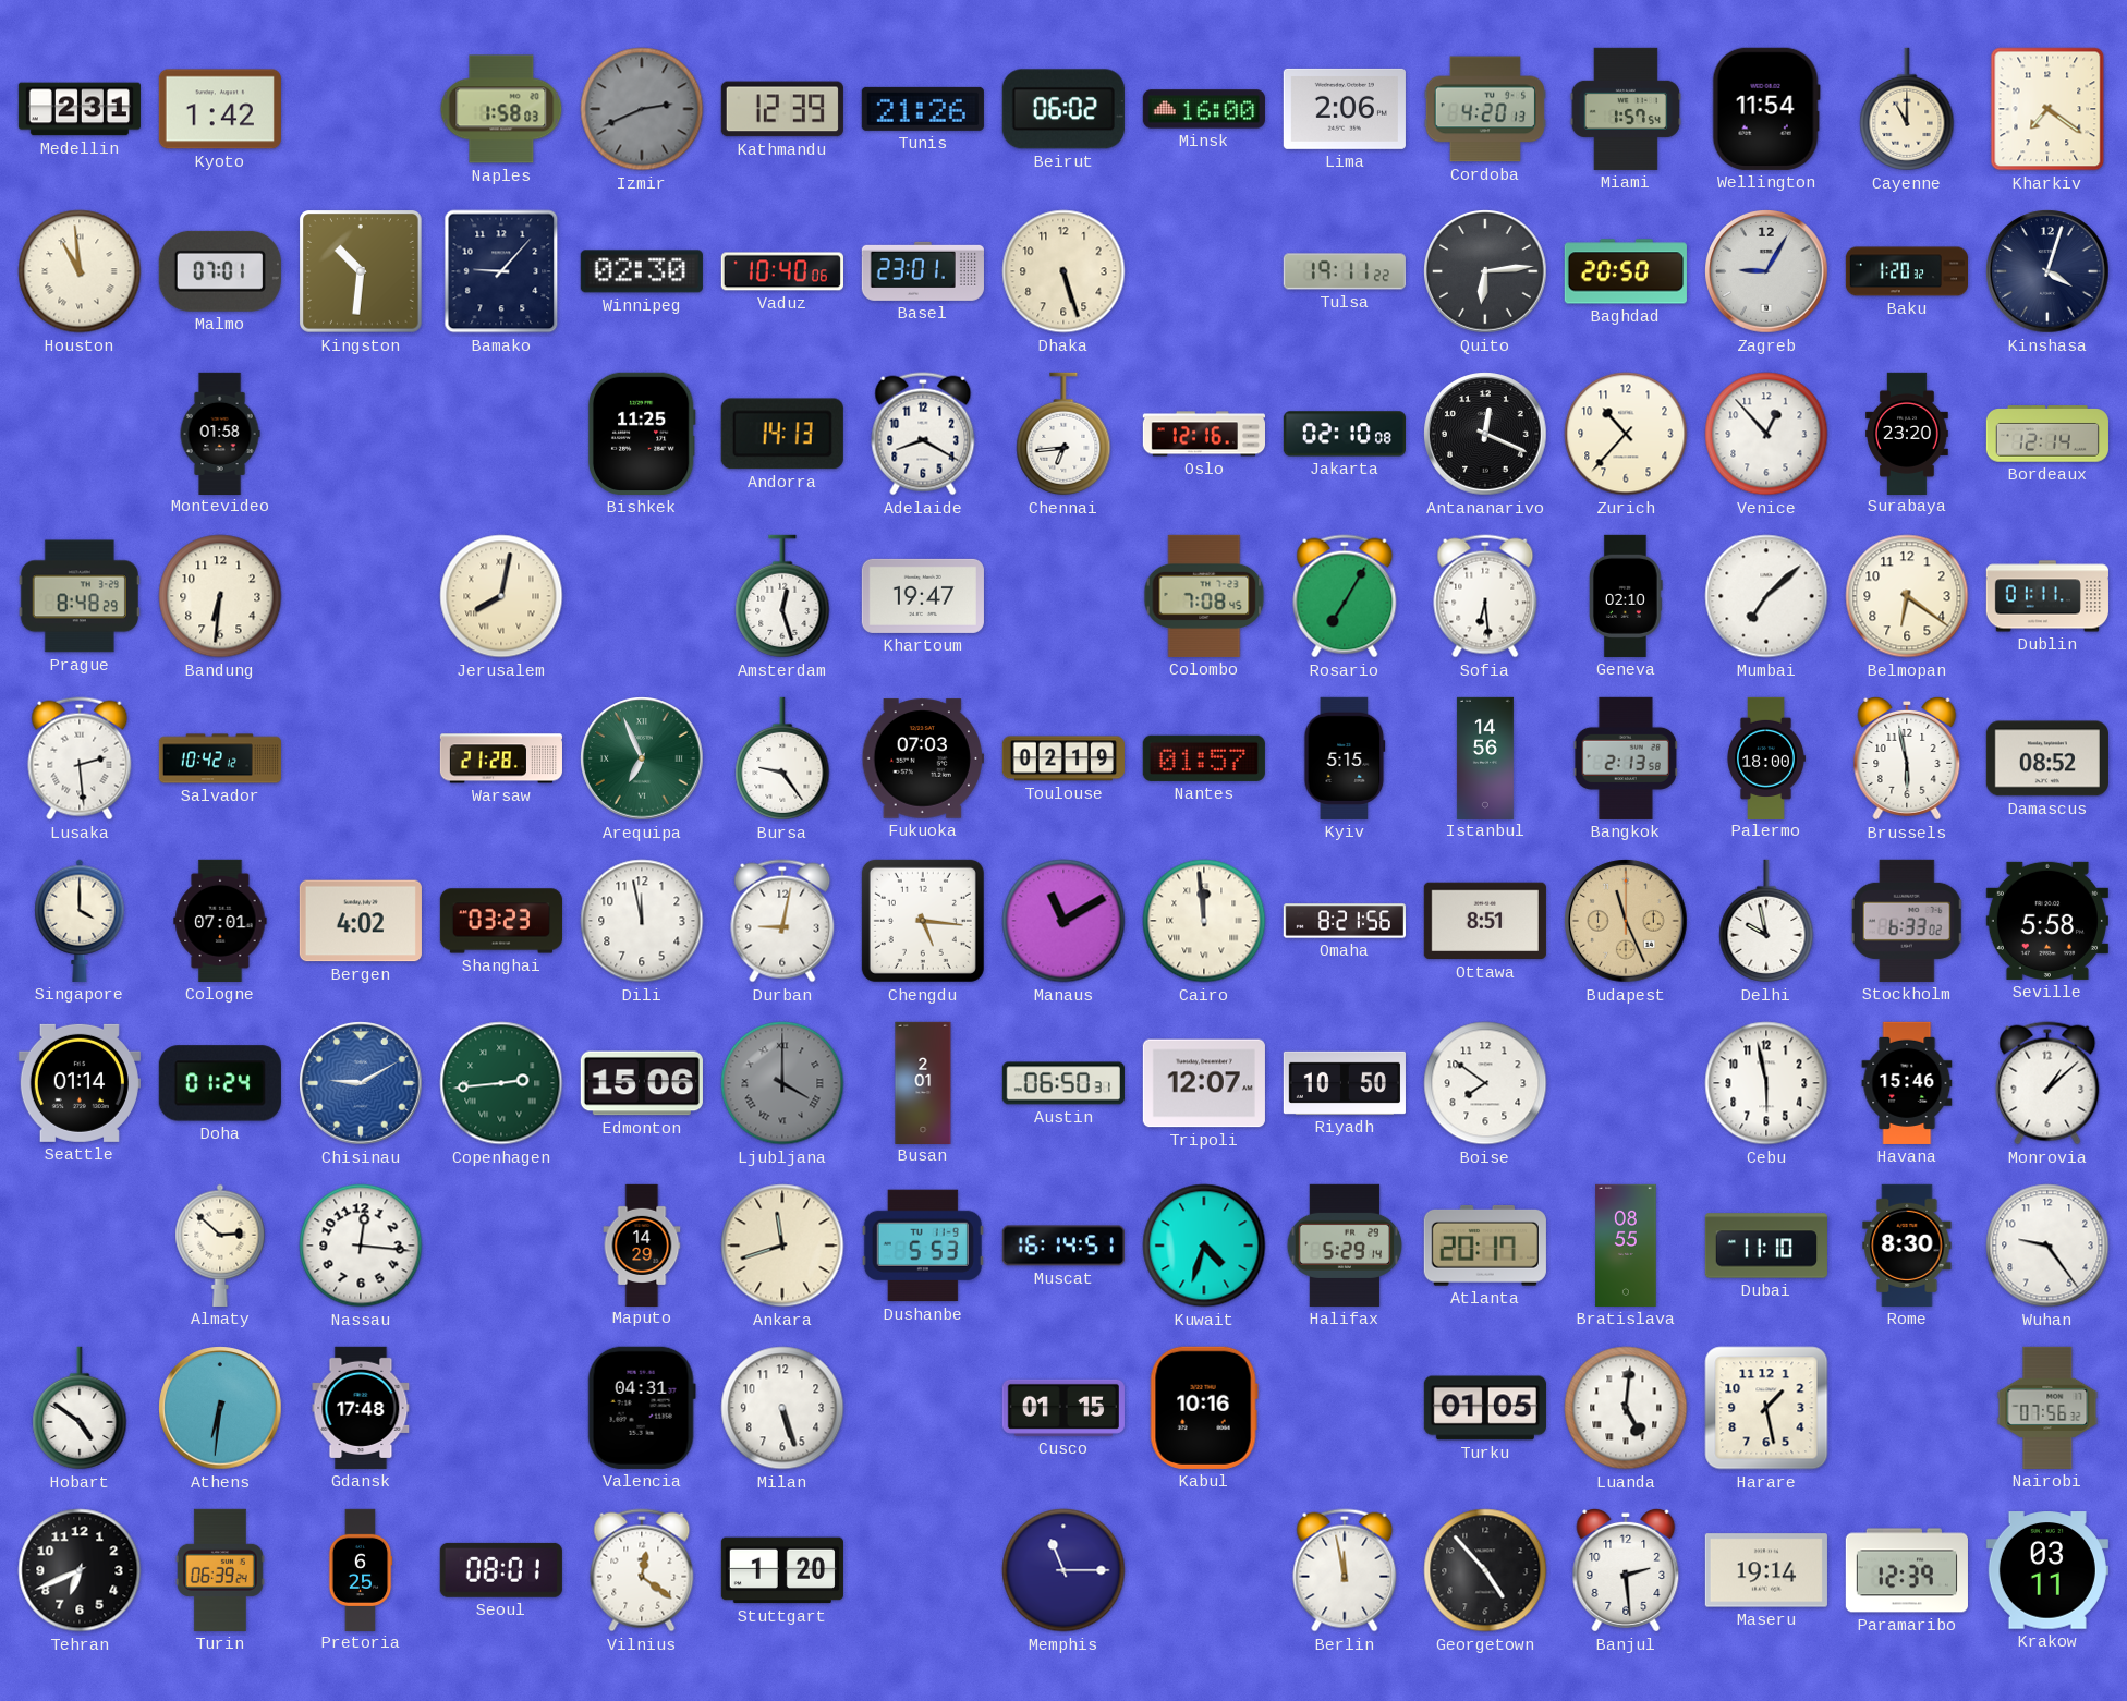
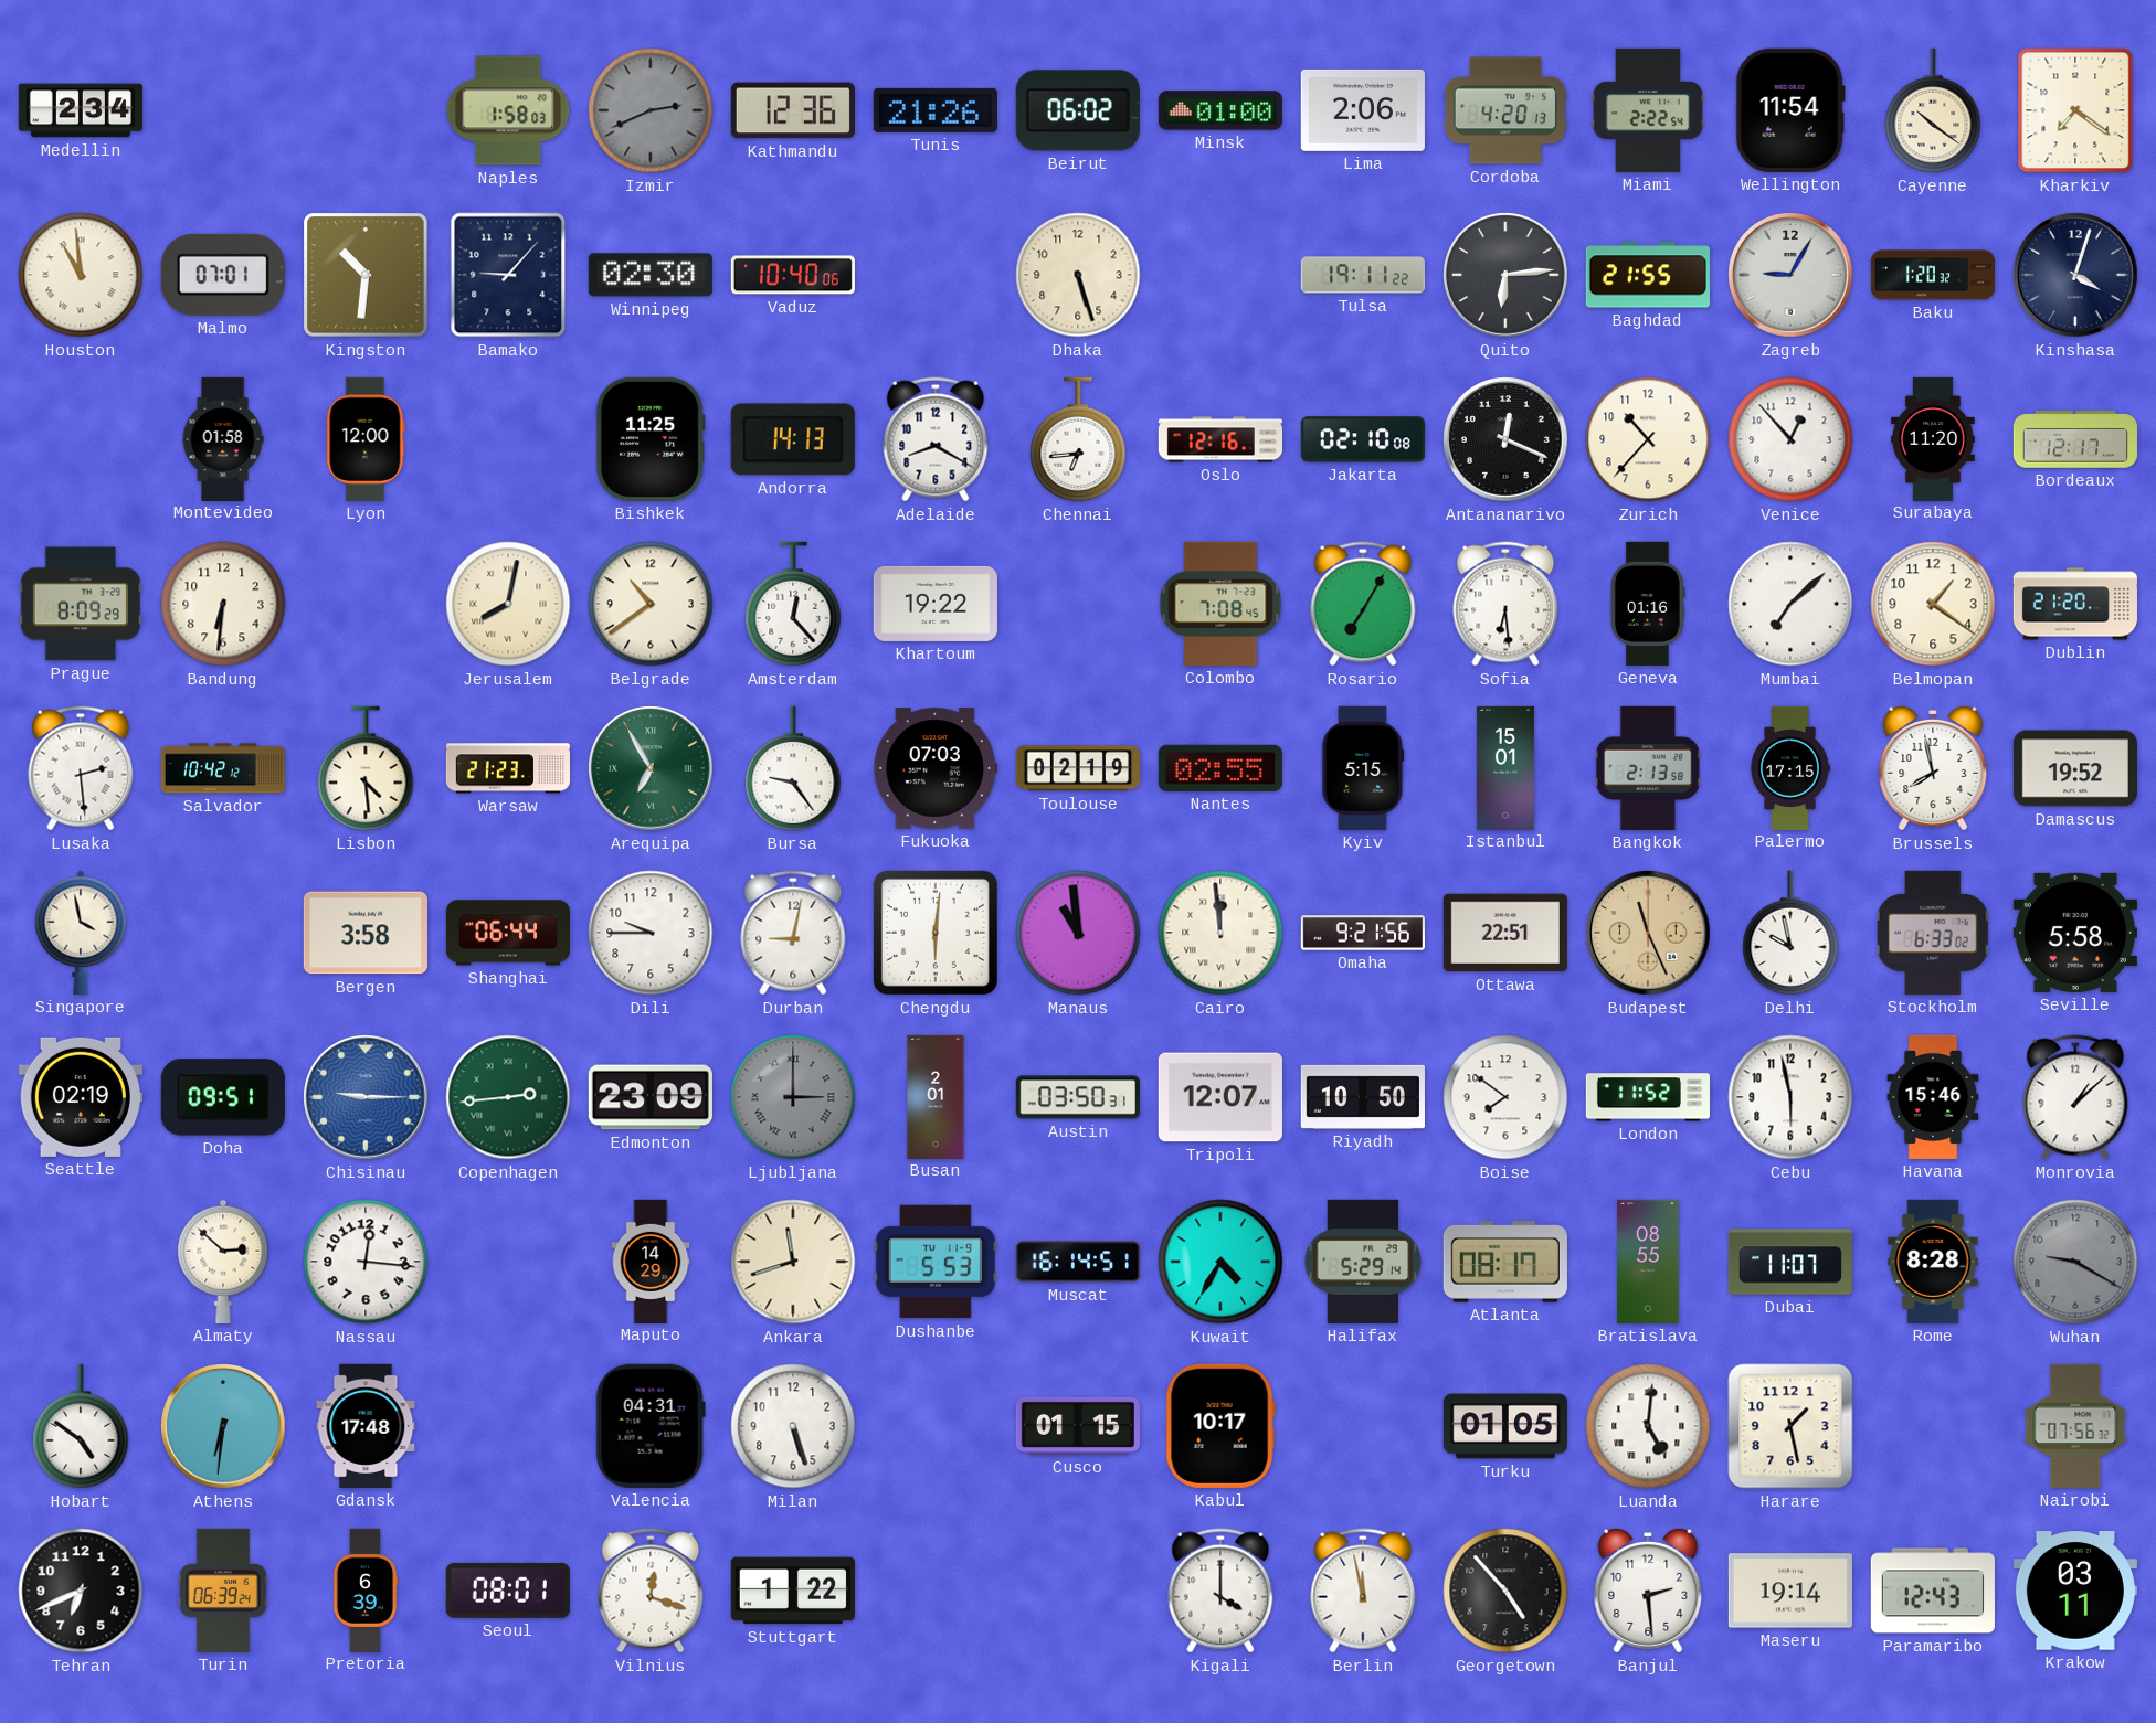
Medellin: 2:31 -> 2:34
Kyoto: 1:42 -> none
Kathmandu: 12:39 -> 12:36
Minsk: 16:00 -> 01:00
Miami: 1:57 -> 2:22
Cayenne: 11:00 -> 10:21
Basel: 23:01 -> none
Baghdad: 20:50 -> 21:55
Lyon: none -> 12:00
Surabaya: 23:20 -> 11:20
Bordeaux: 12:14 -> 12:17
Prague: 8:48 -> 8:09
Belgrade: none -> 10:39
Amsterdam: 12:27 -> 12:23
Khartoum: 19:47 -> 19:22
Geneva: 02:10 -> 01:16
Belmopan: 6:21 -> 1:21
Dublin: 01:11 -> 21:20
Lisbon: none -> 4:29
Warsaw: 21:28 -> 21:23
Arequipa: 6:56 -> 6:55
Nantes: 01:57 -> 02:55
Istanbul: 14:56 -> 15:01
Palermo: 18:00 -> 17:15
Brussels: 5:58 -> 7:58
Damascus: 08:52 -> 19:52
Singapore: 4:00 -> 3:58
Cologne: 07:01 -> none
Bergen: 4:02 -> 3:58
Shanghai: 03:23 -> 06:44
Dili: 11:58 -> 9:45
Chengdu: 5:16 -> 6:01
Manaus: 11:10 -> 10:59
Omaha: 8:21 -> 9:21
Ottawa: 8:51 -> 22:51
Seattle: 01:14 -> 02:19
Doha: 01:24 -> 09:51
Chisinau: 9:10 -> 9:15
Edmonton: 15:06 -> 23:09
Ljubljana: 4:00 -> 3:00
Austin: 06:50 -> 03:50
London: none -> 11:52
Kuwait: 4:33 -> 4:35
Atlanta: 20:17 -> 08:17
Dubai: 11:10 -> 11:07
Rome: 8:30 -> 8:28
Wuhan: 9:24 -> 9:20
Wuhan dial: white -> grey
Kabul: 10:16 -> 10:17
Pretoria: 6:25 -> 6:39
Vilnius: 12:21 -> 12:18
Stuttgart: 1:20 -> 1:22
Memphis: 11:15 -> none
Kigali: none -> 4:00
Paramaribo: 12:39 -> 12:43
